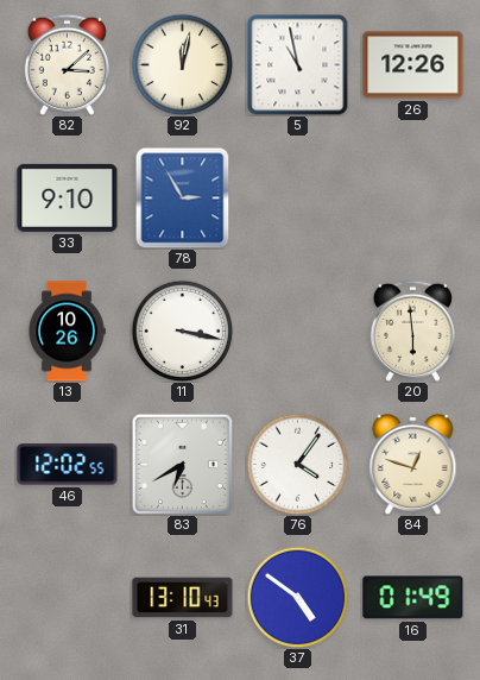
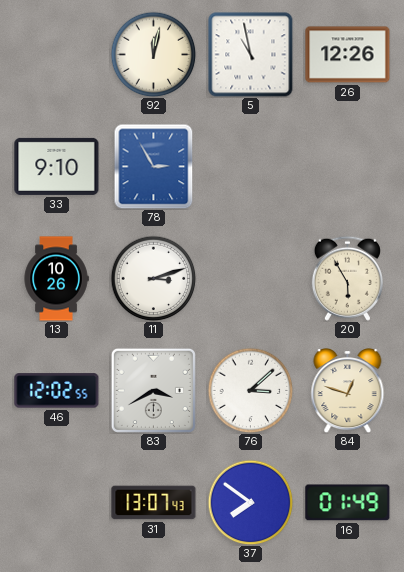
82: 3:08 -> none
11: 3:17 -> 3:12
20: 5:59 -> 5:55
83: 6:40 -> 3:40
76: 4:06 -> 3:08
31: 13:10 -> 13:07
37: 4:51 -> 7:51
